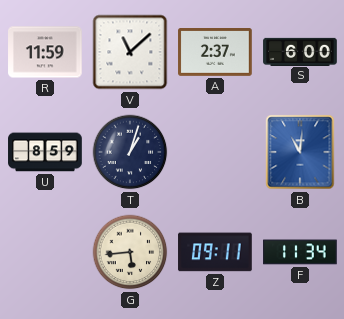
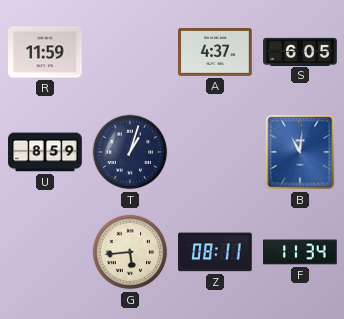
V: 11:08 -> none
A: 2:37 -> 4:37
S: 6:00 -> 6:05
Z: 09:11 -> 08:11
